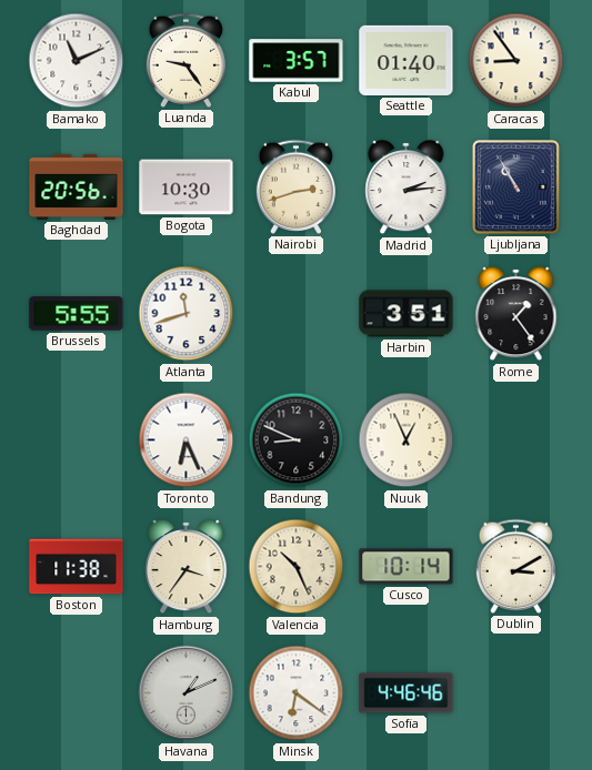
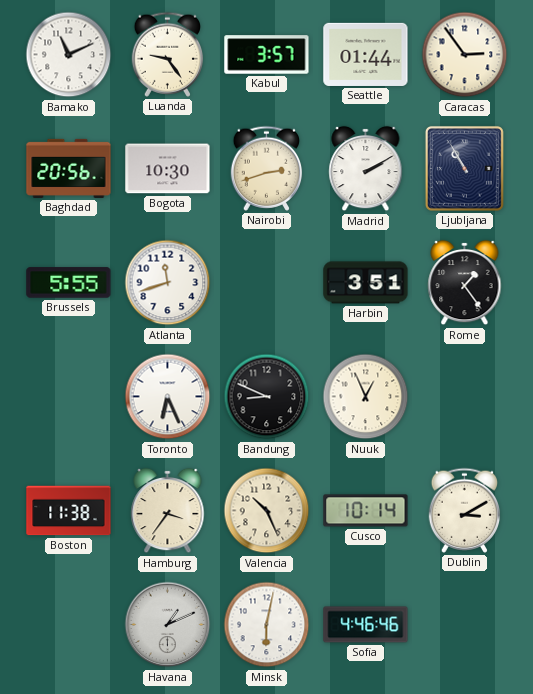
Seattle: 01:40 -> 01:44
Caracas: 8:54 -> 2:54
Madrid: 2:14 -> 2:10
Minsk: 6:21 -> 6:02
